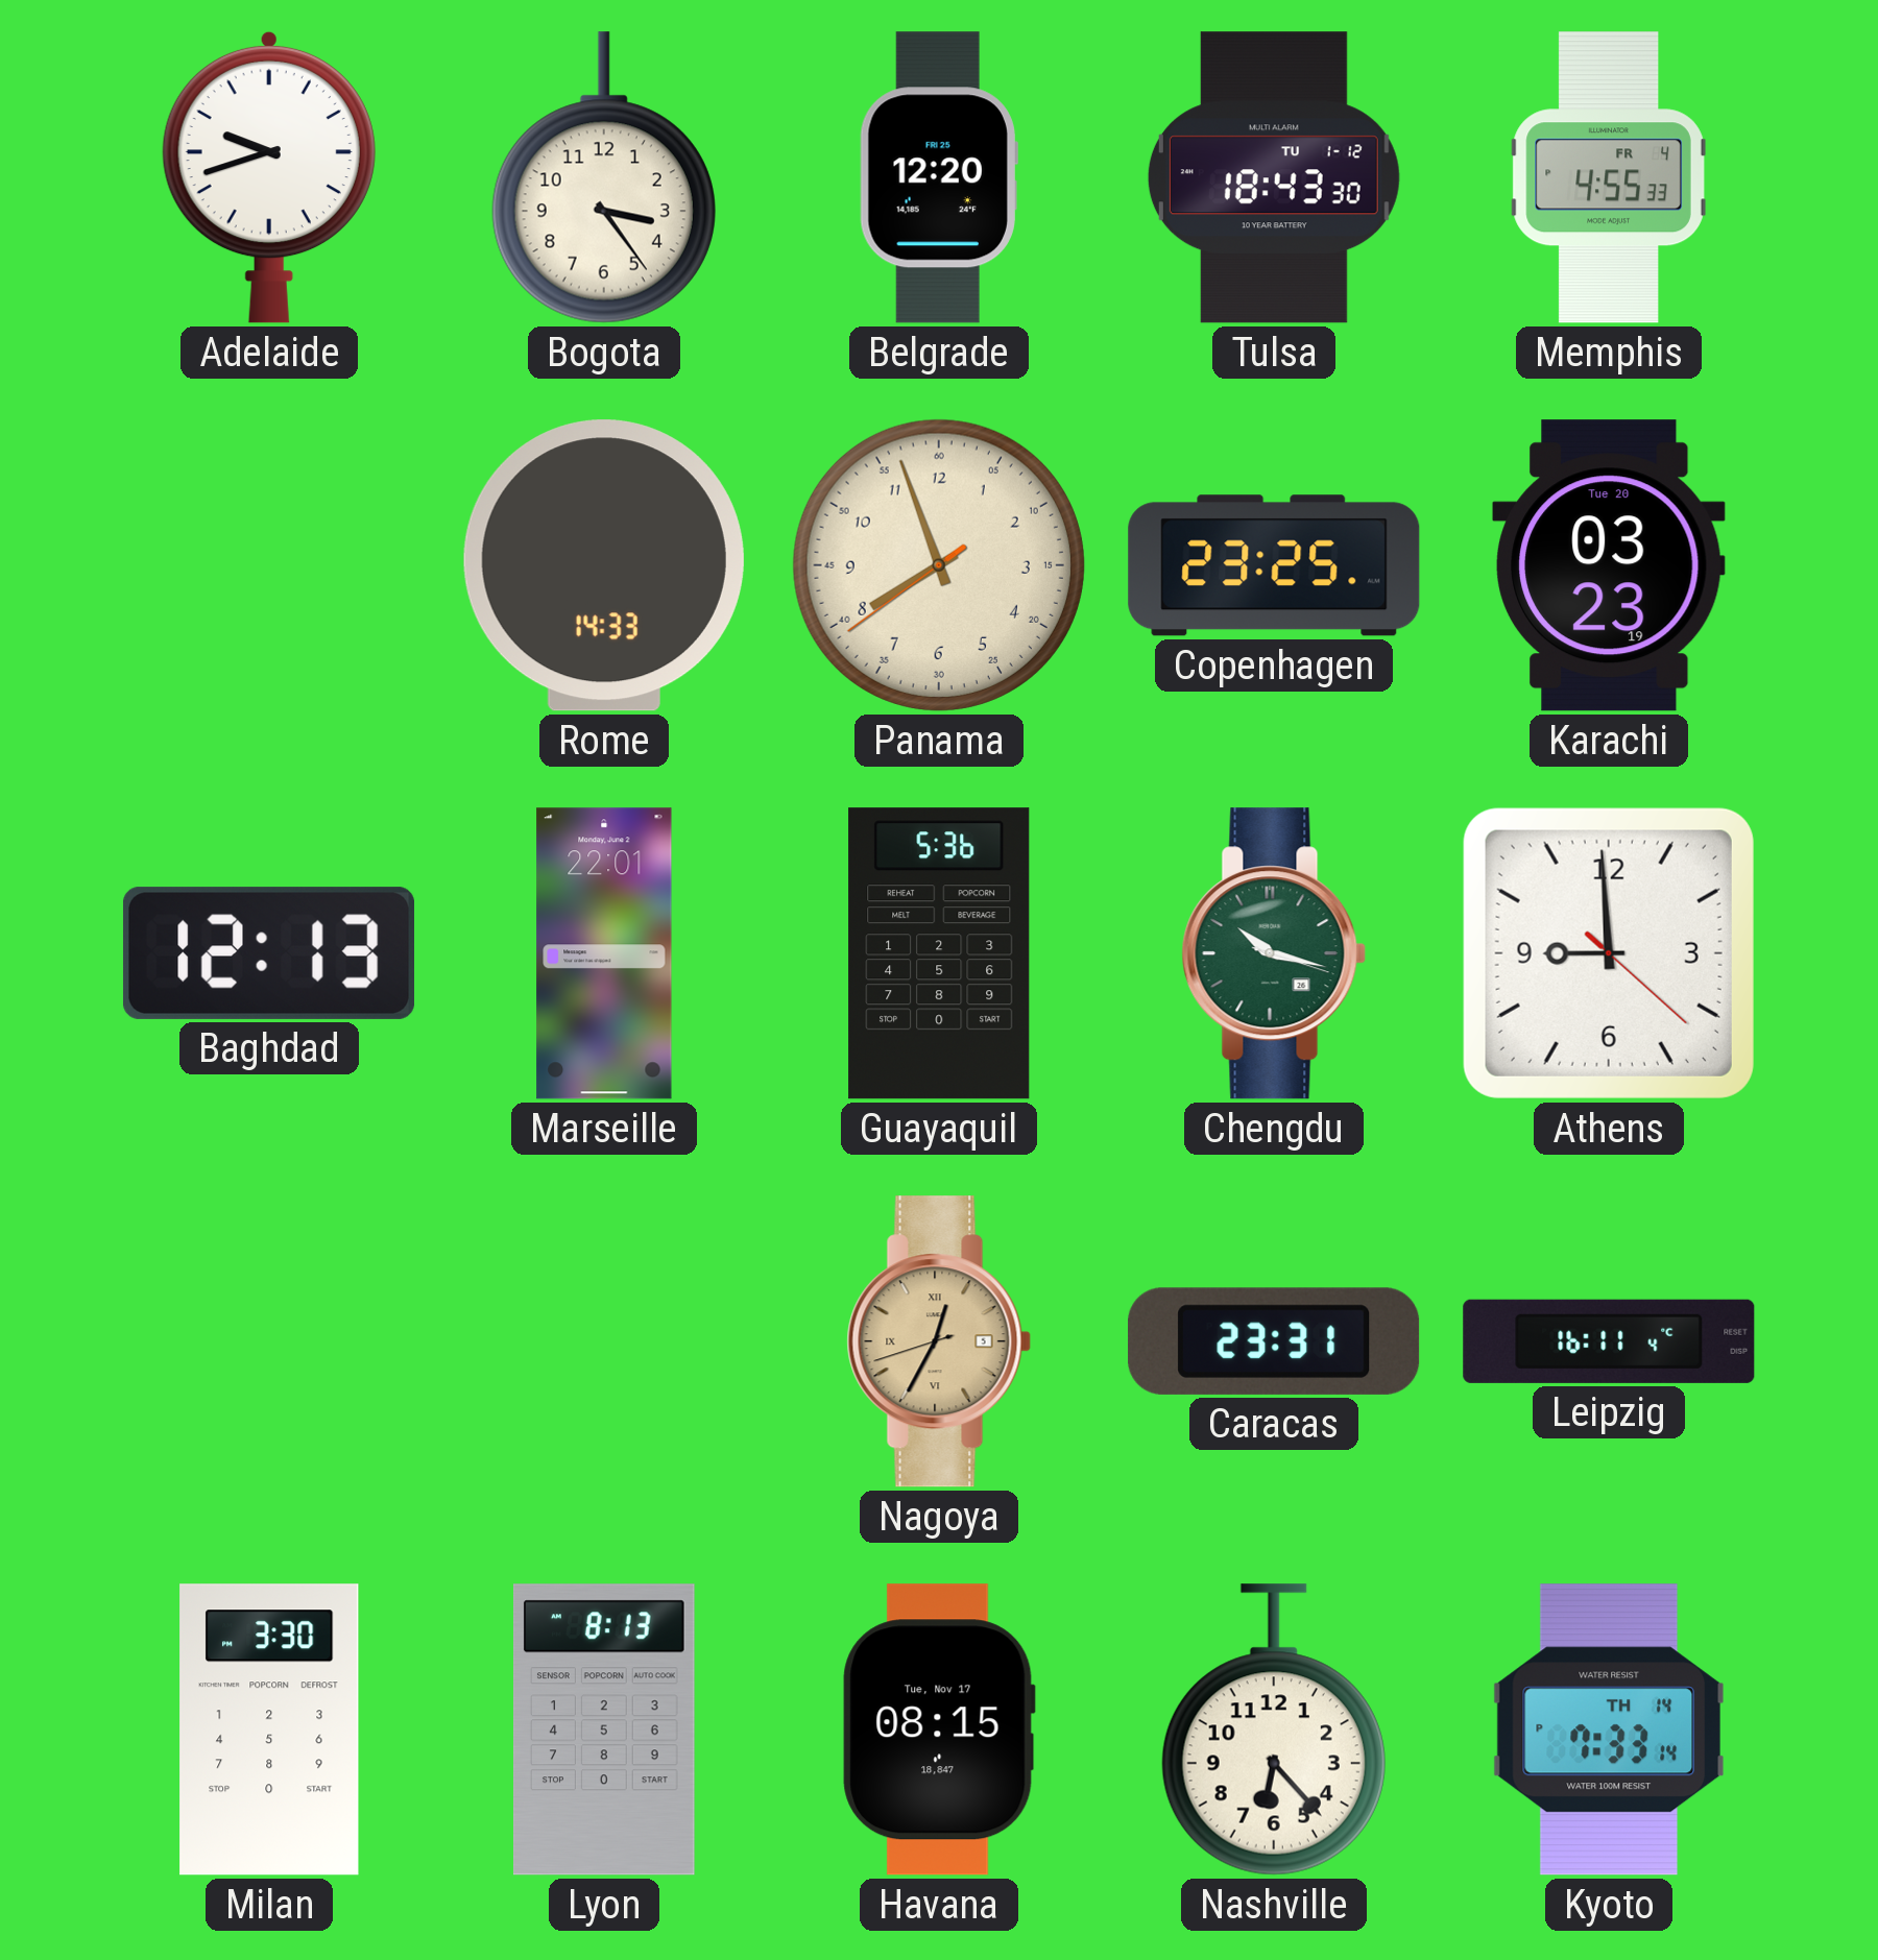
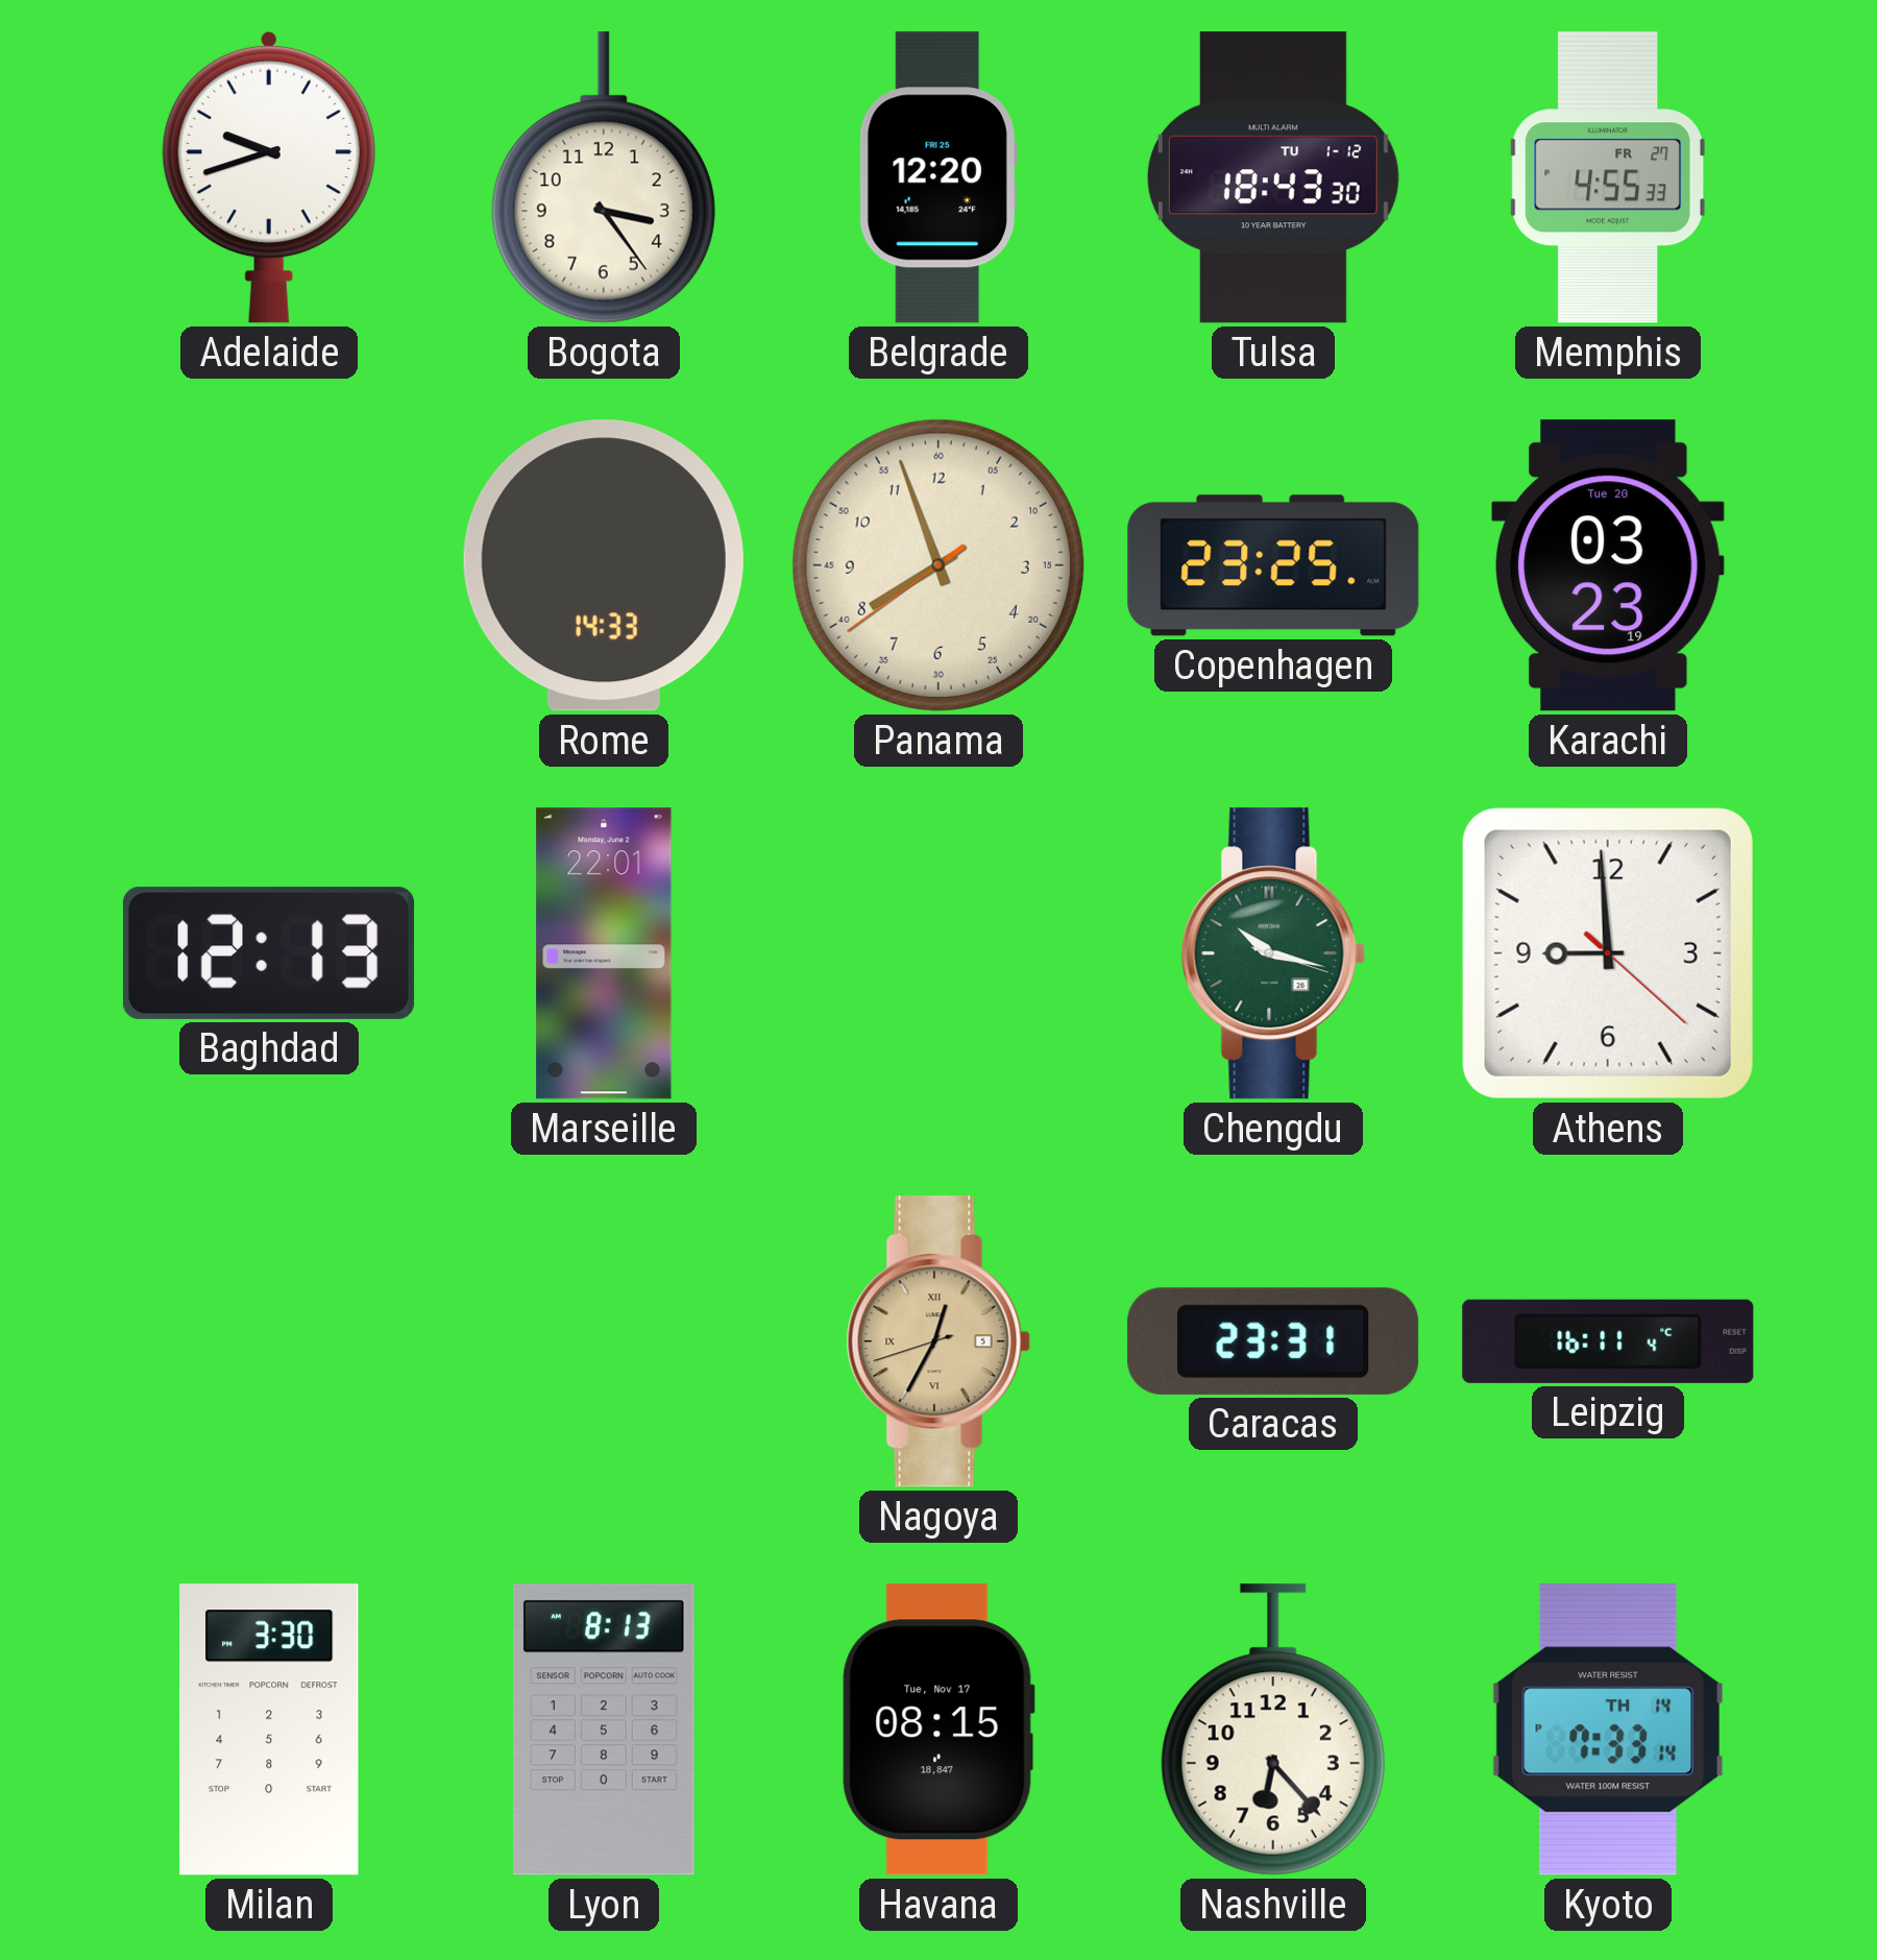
Memphis date: FR 4 -> FR 27
Guayaquil: 5:36 -> none
